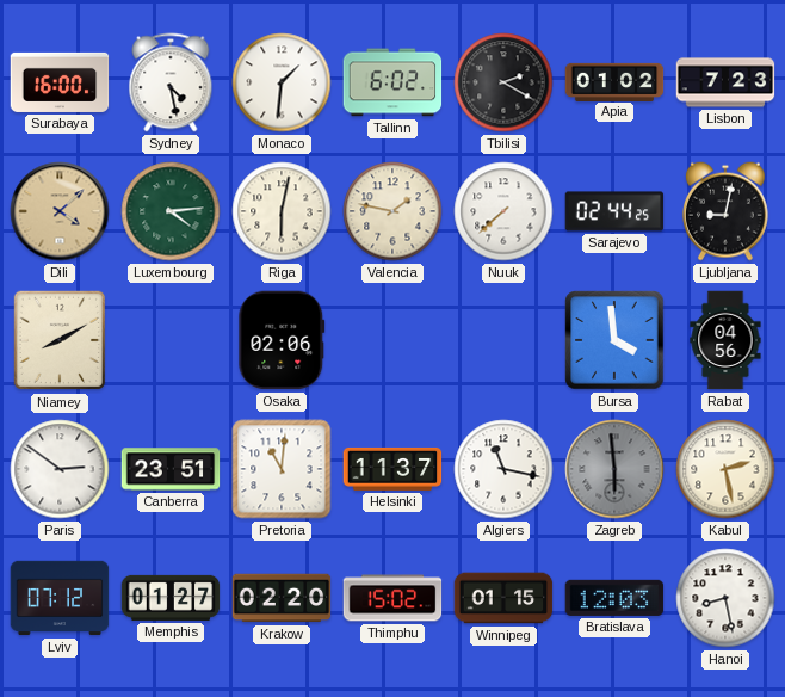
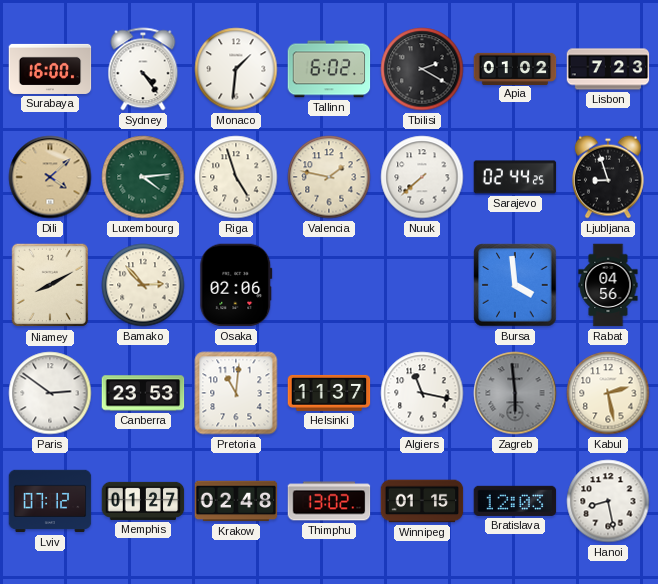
Sydney: 4:28 -> 4:24
Riga: 6:02 -> 4:57
Ljubljana: 9:02 -> 8:57
Bamako: none -> 2:53
Canberra: 23:51 -> 23:53
Krakow: 02:20 -> 02:48
Thimphu: 15:02 -> 13:02
